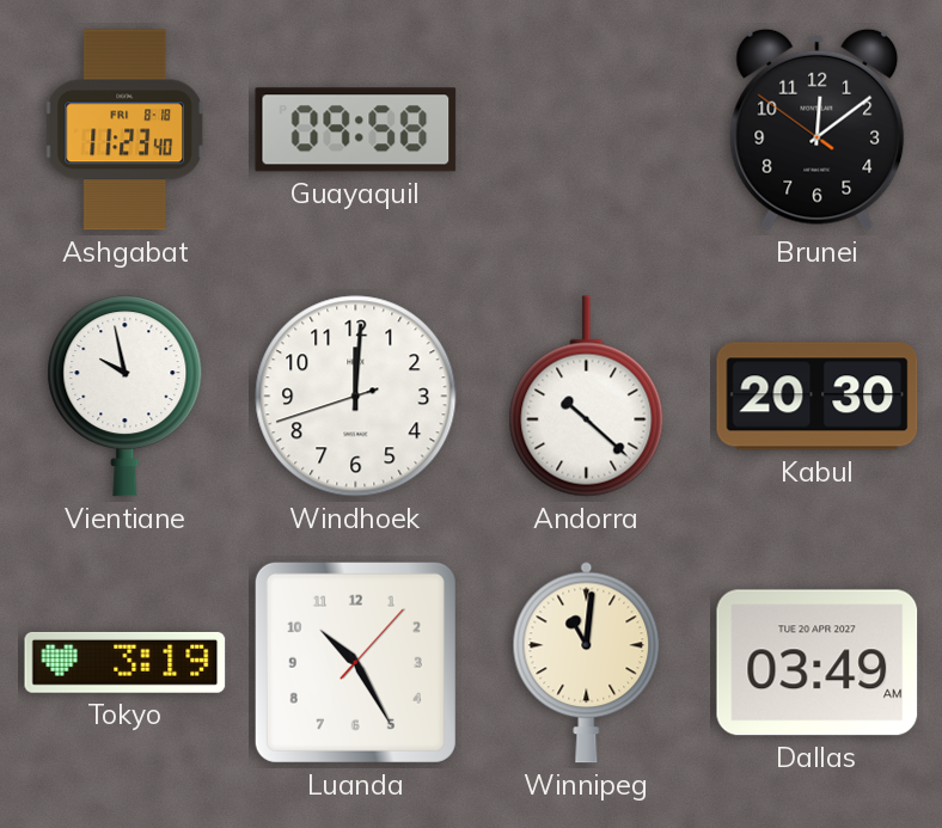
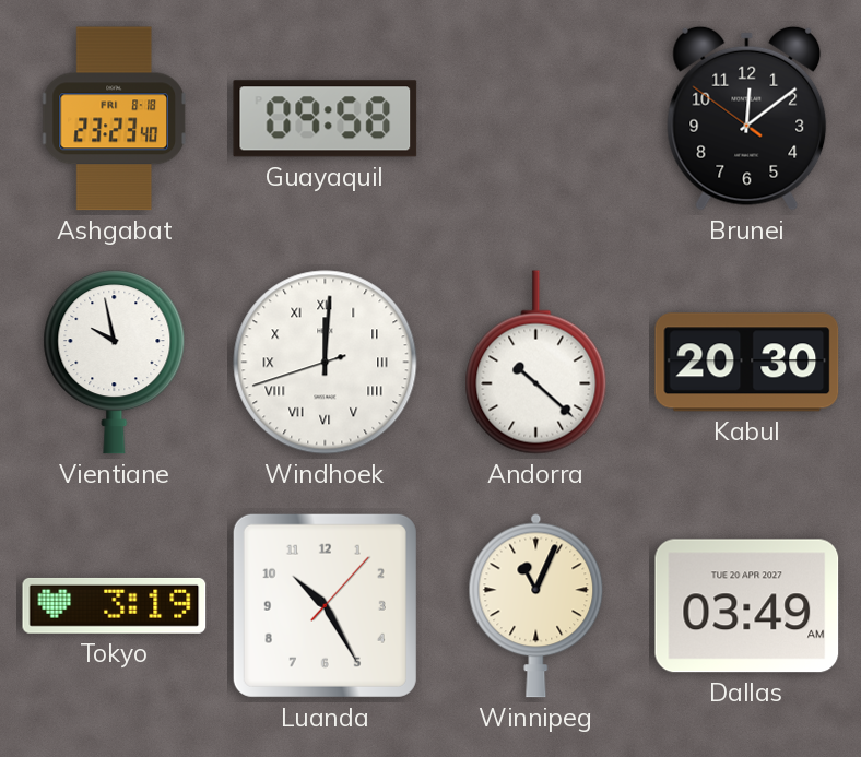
Ashgabat: 11:23 -> 23:23
Windhoek numerals: Arabic -> Roman
Winnipeg: 11:01 -> 11:04
